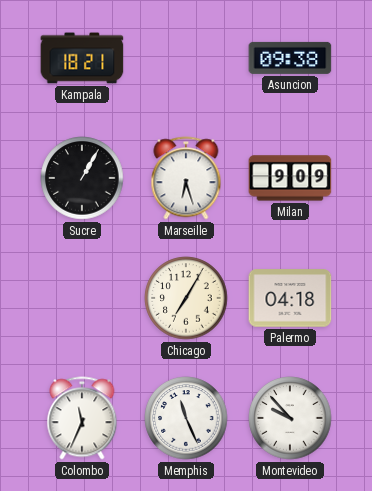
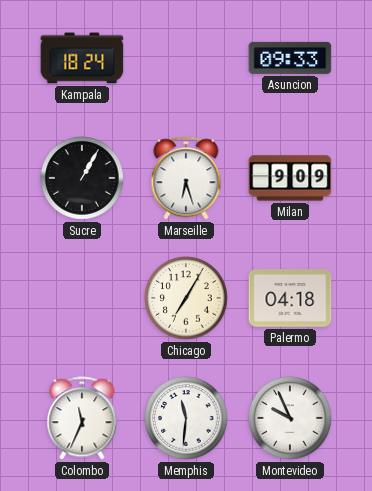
Kampala: 18:21 -> 18:24
Asuncion: 09:38 -> 09:33
Memphis: 11:26 -> 11:31
Montevideo: 9:53 -> 9:56
